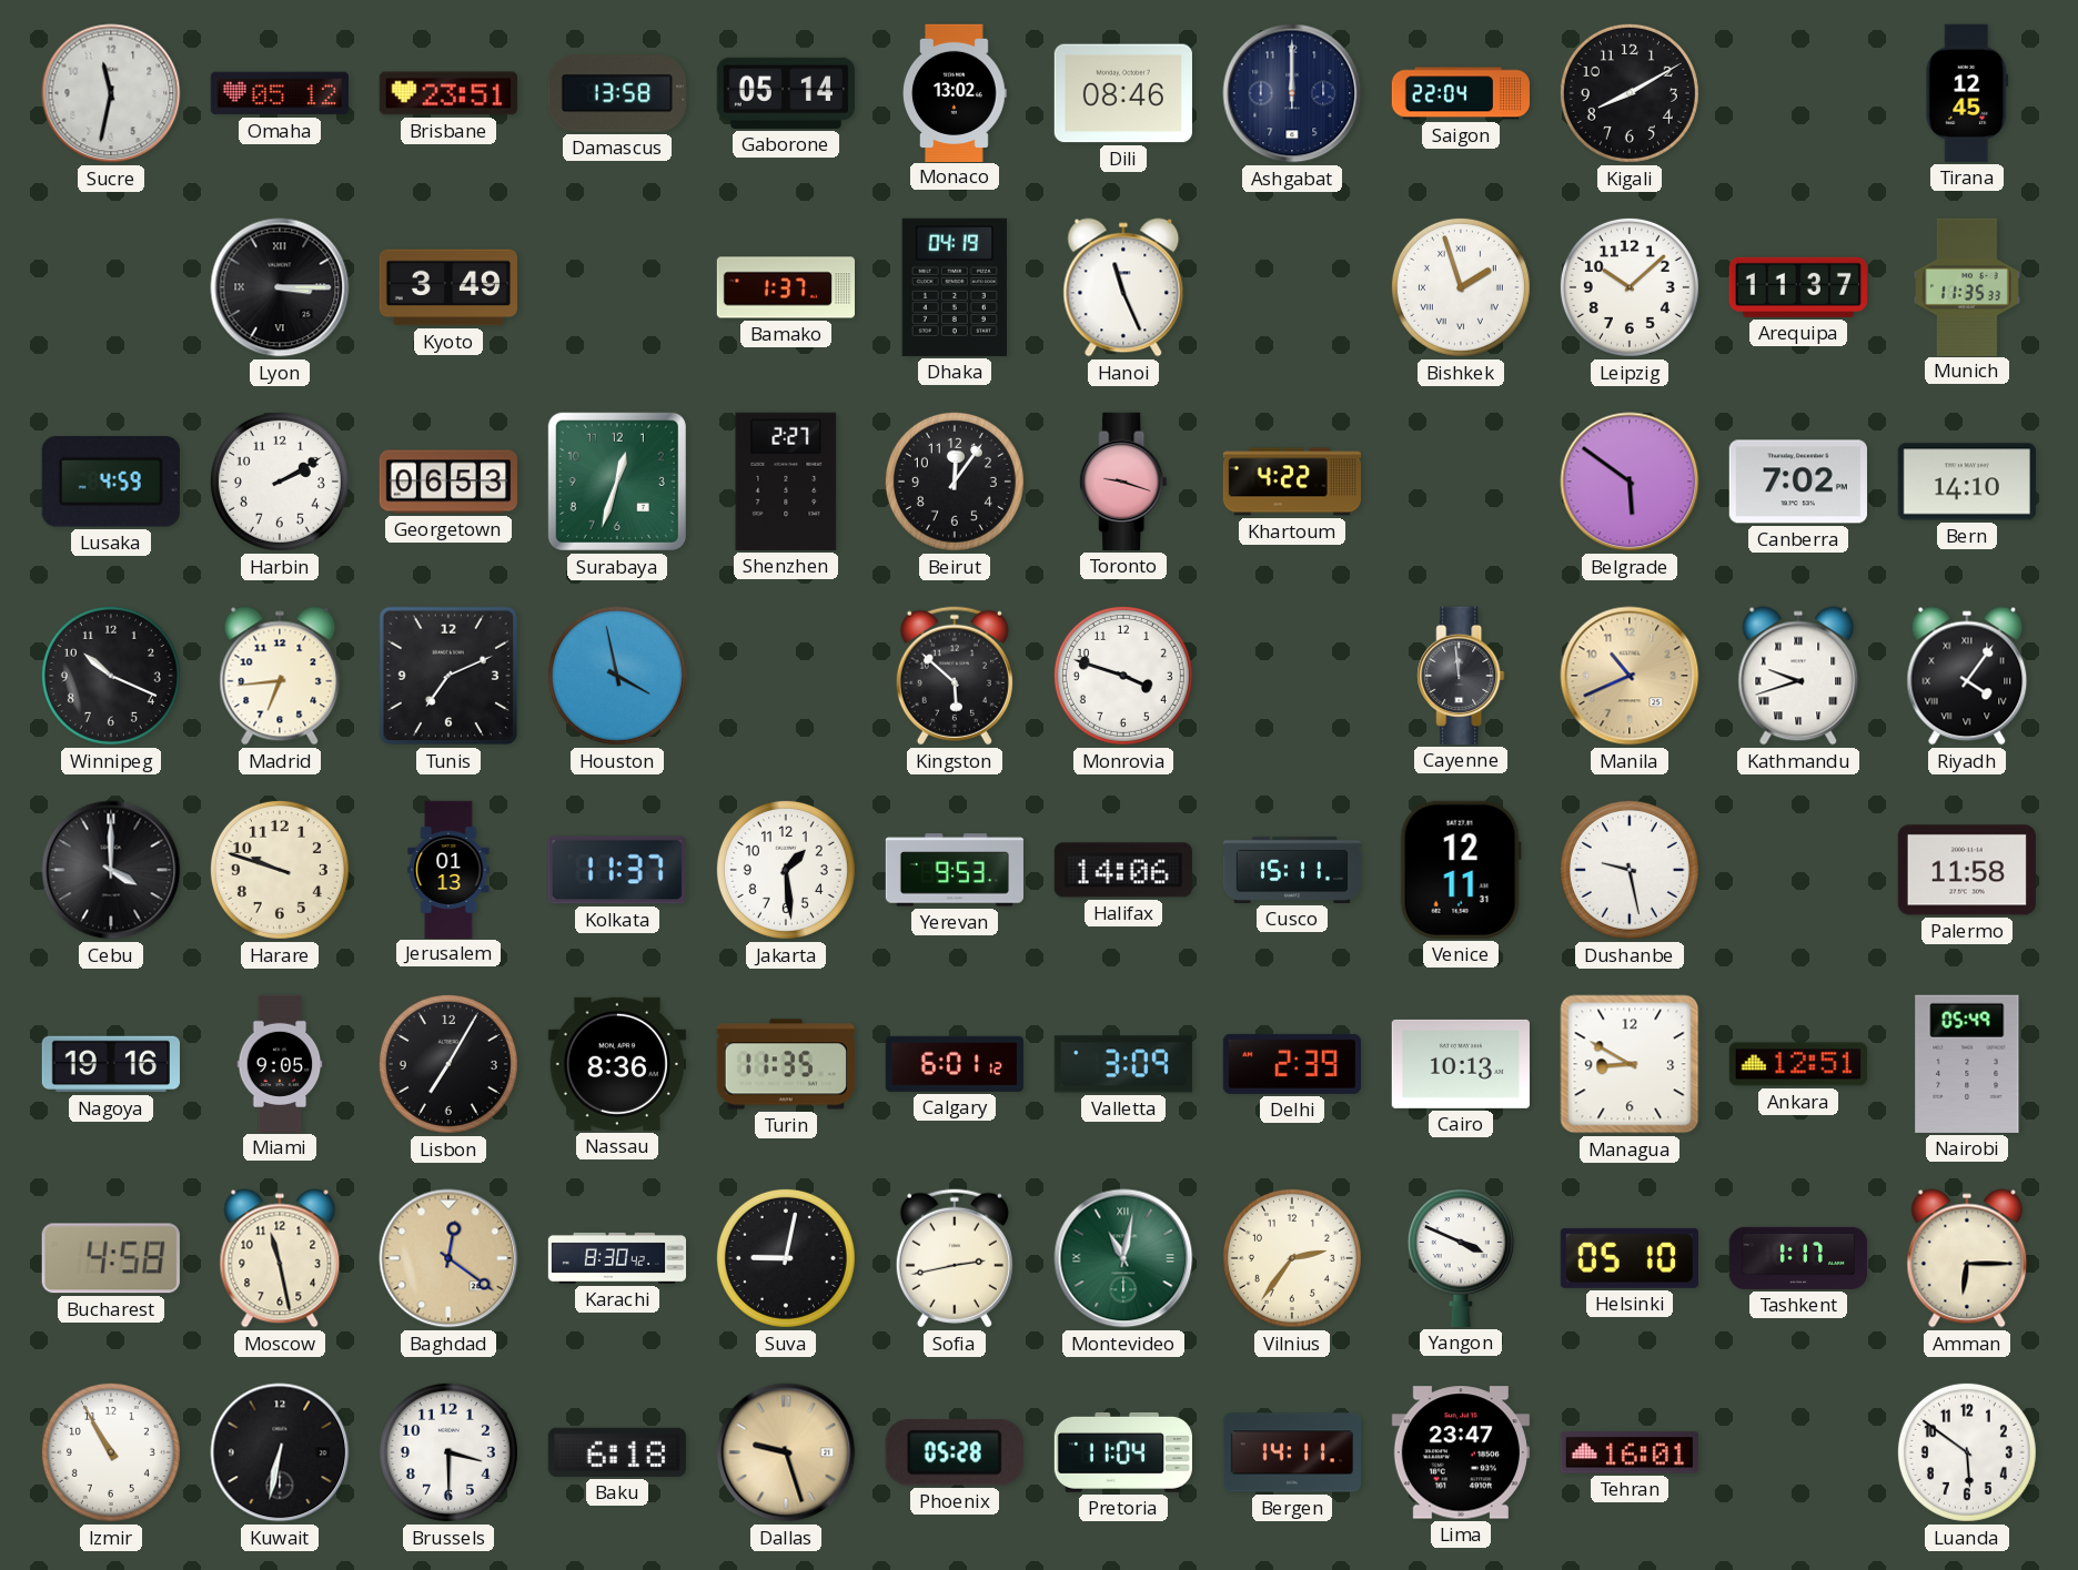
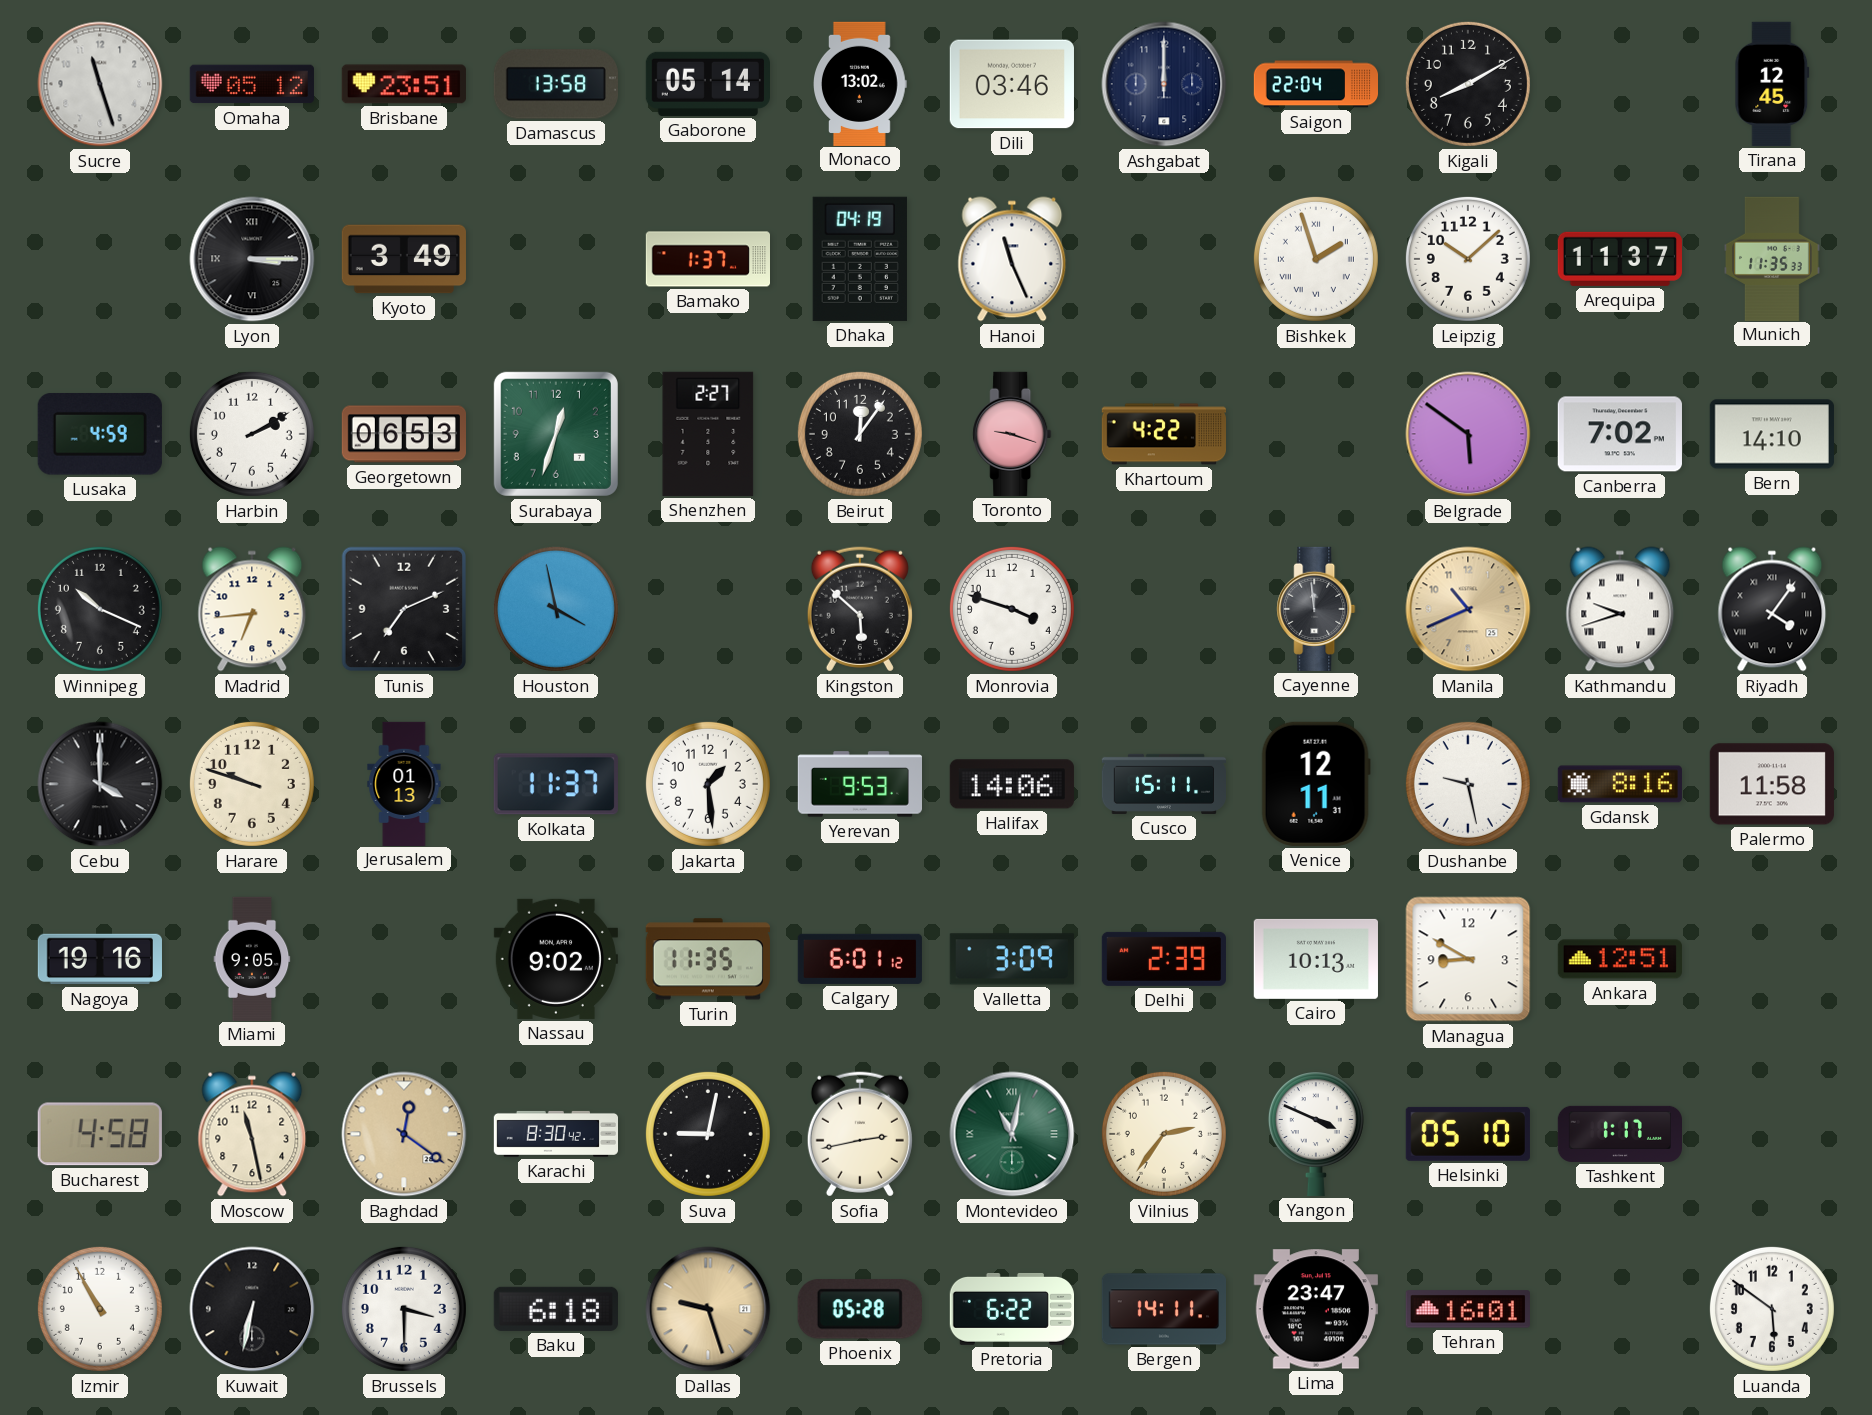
Sucre: 11:32 -> 11:27
Dili: 08:46 -> 03:46
Gdansk: none -> 8:16
Lisbon: 7:05 -> none
Nassau: 8:36 -> 9:02
Nairobi: 05:49 -> none
Amman: 6:15 -> none
Pretoria: 11:04 -> 6:22
